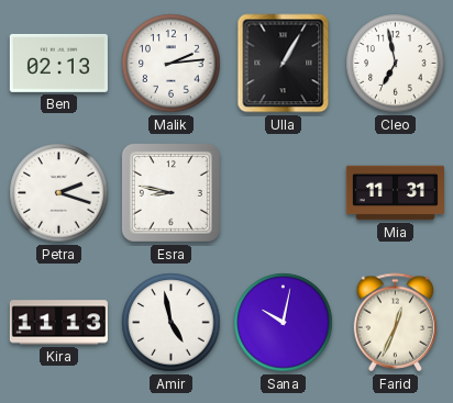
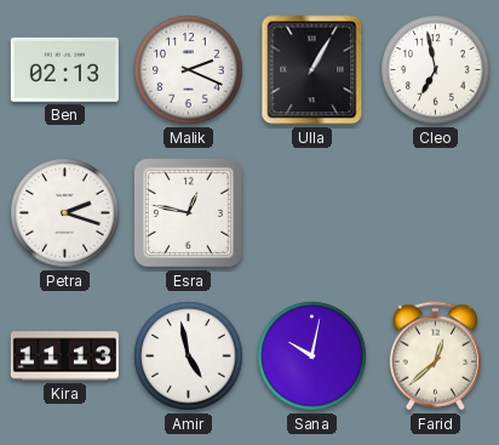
Malik: 2:14 -> 2:19
Esra: 8:47 -> 12:47
Mia: 11:31 -> none
Farid: 12:34 -> 12:38
